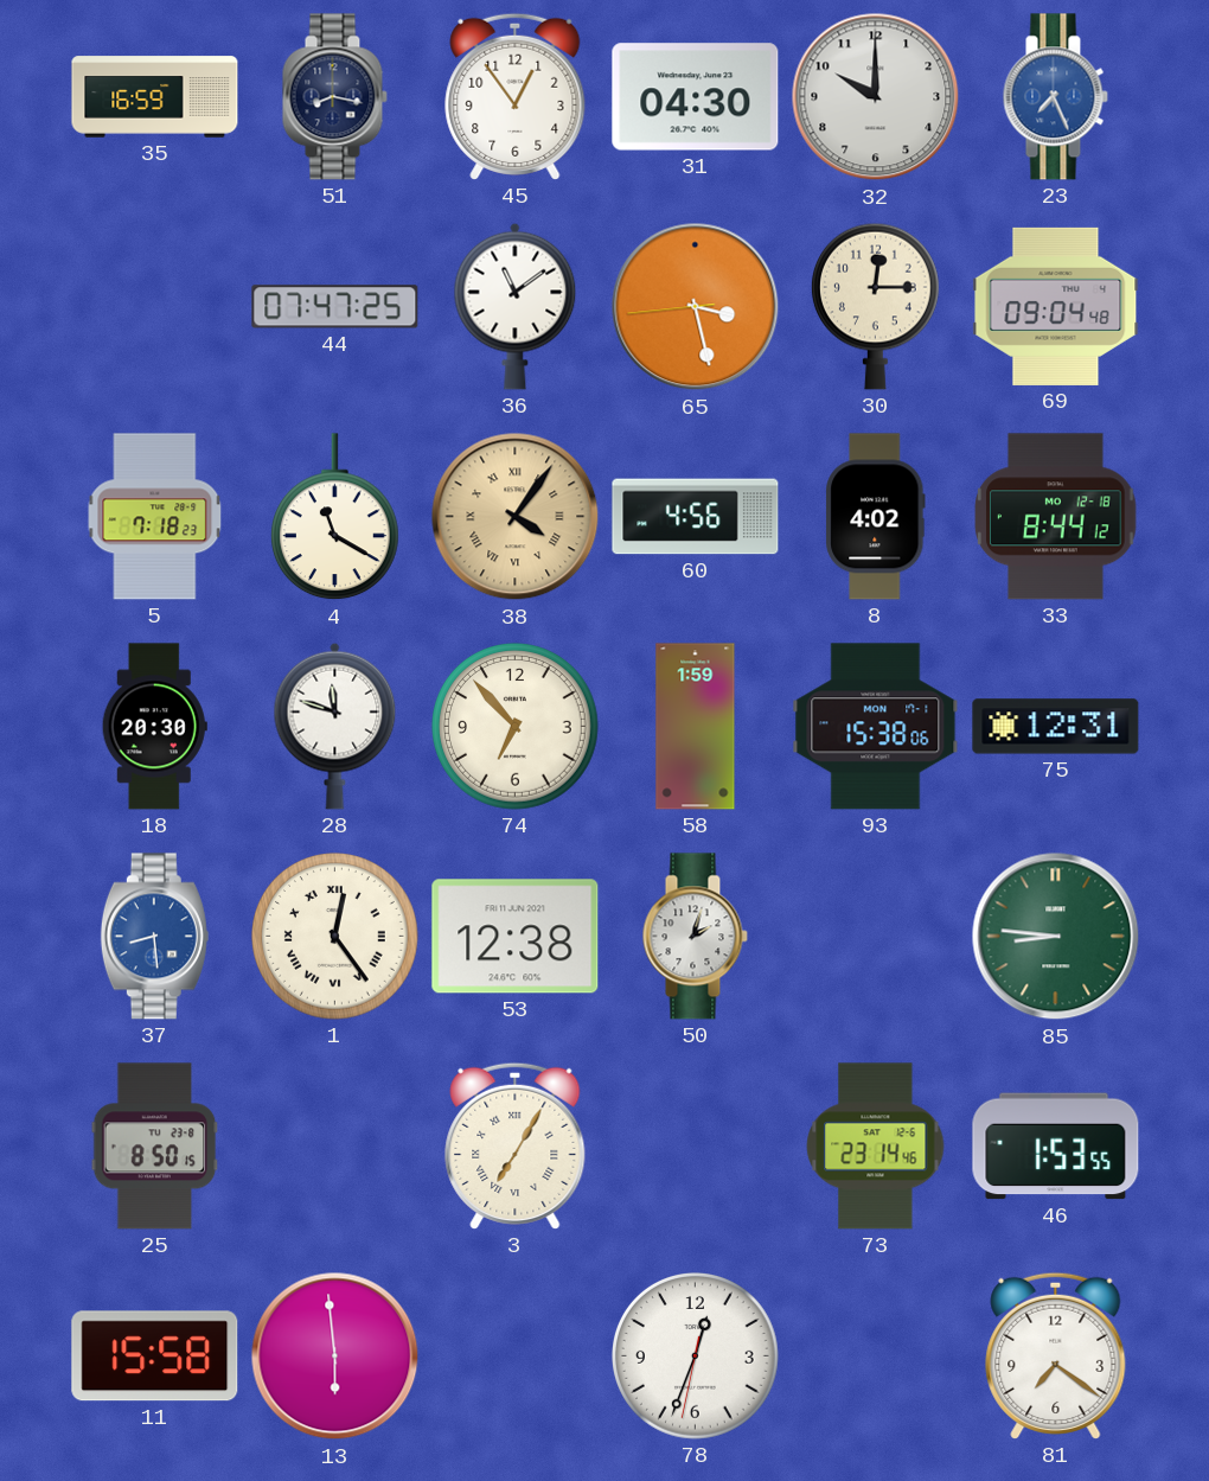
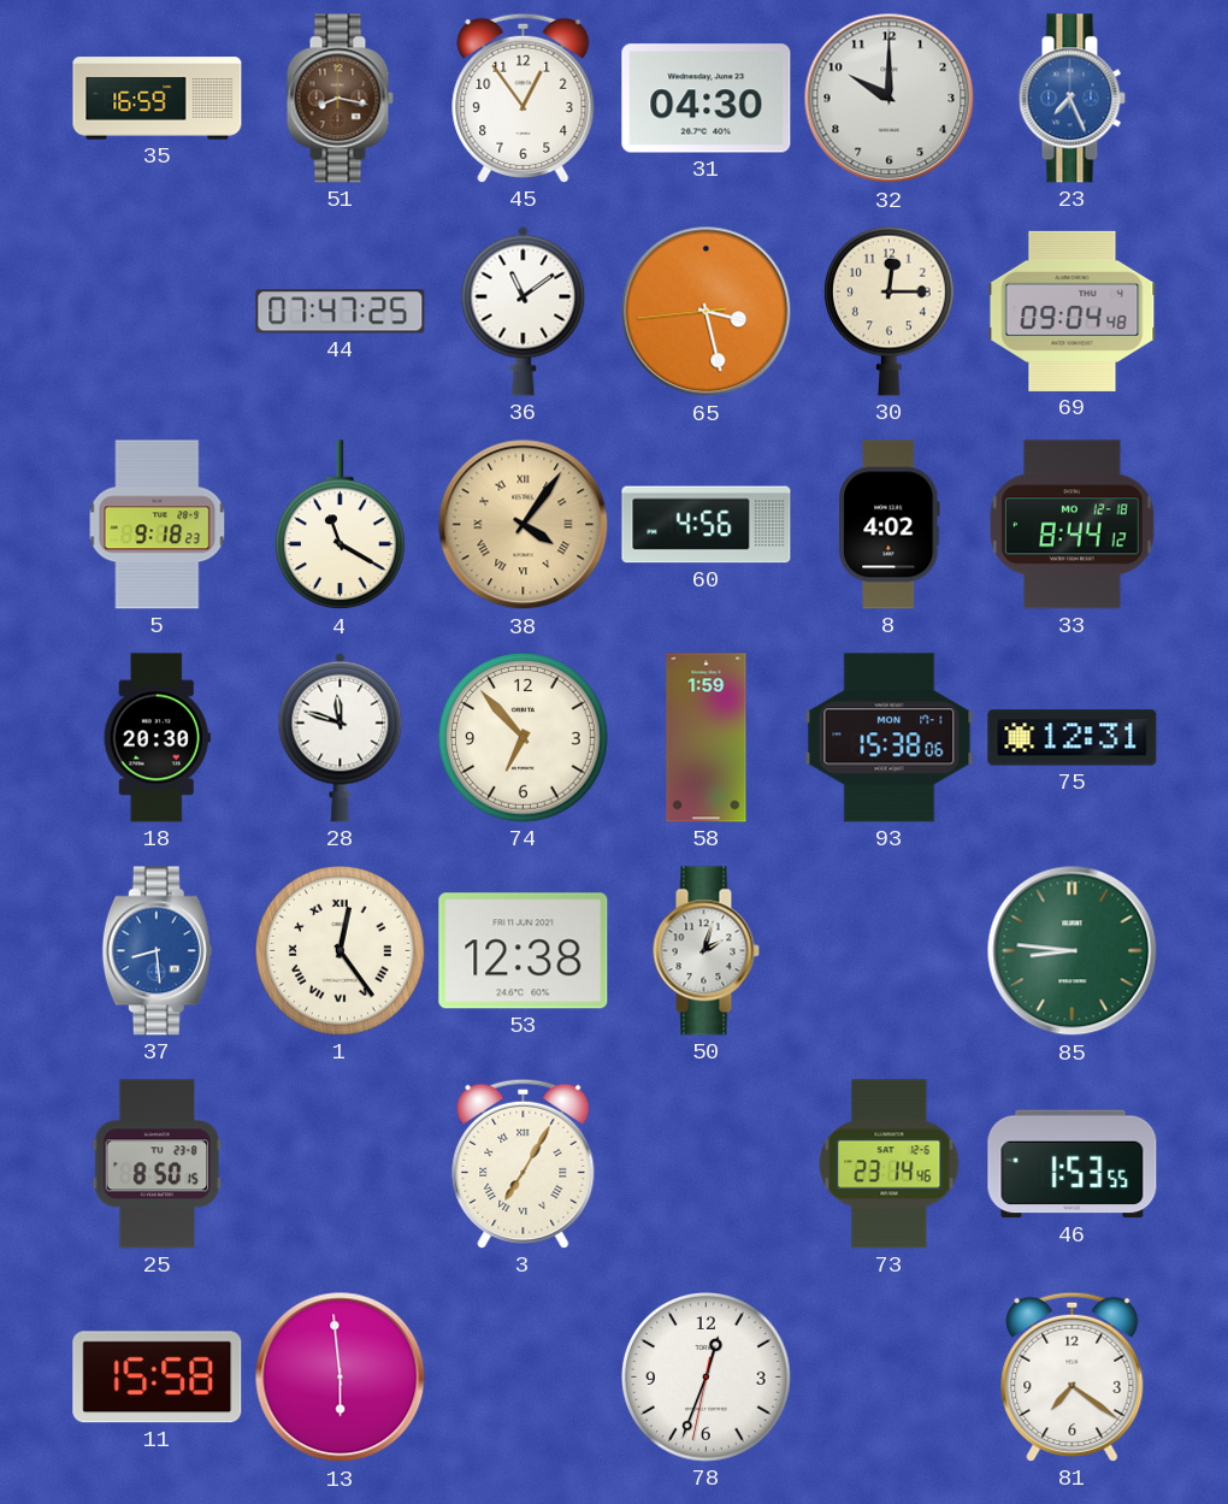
51 dial: navy -> brown
5: 7:18 -> 9:18
